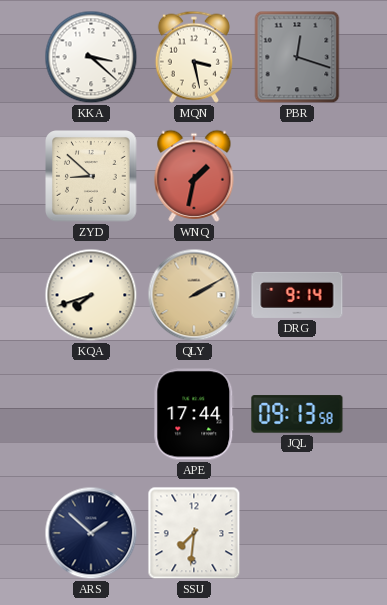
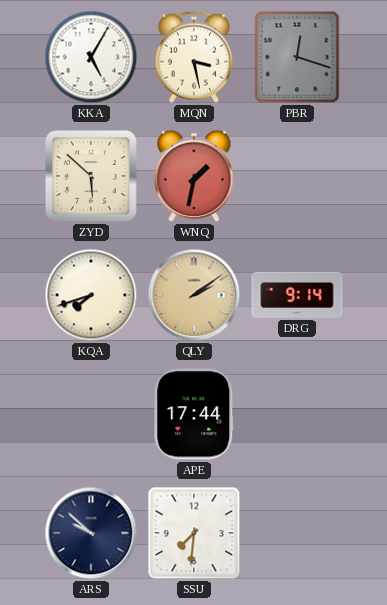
KKA: 3:22 -> 5:05
ZYD: 8:52 -> 5:52
QLY: 2:10 -> 2:09
JQL: 09:13 -> none
ARS: 1:52 -> 9:52
